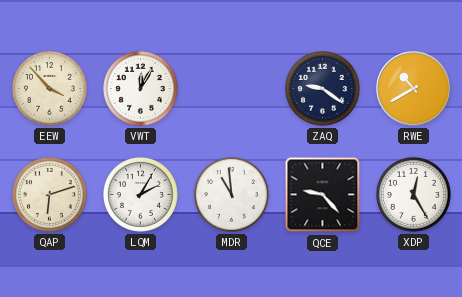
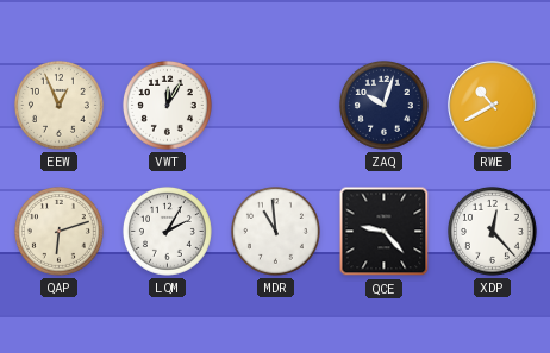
EEW: 3:53 -> 12:56
ZAQ: 9:21 -> 10:03
XDP: 12:25 -> 12:23
